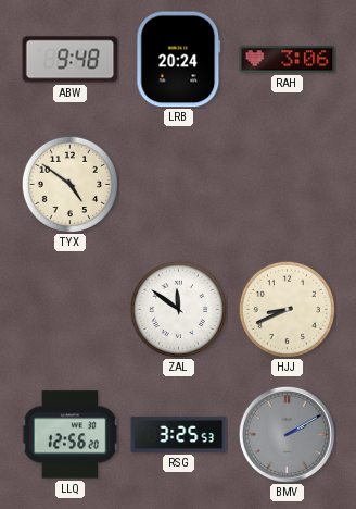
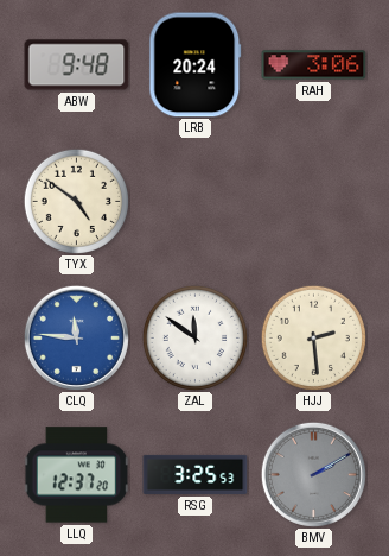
CLQ: none -> 11:46
HJJ: 8:41 -> 2:29
LLQ: 12:56 -> 12:37
